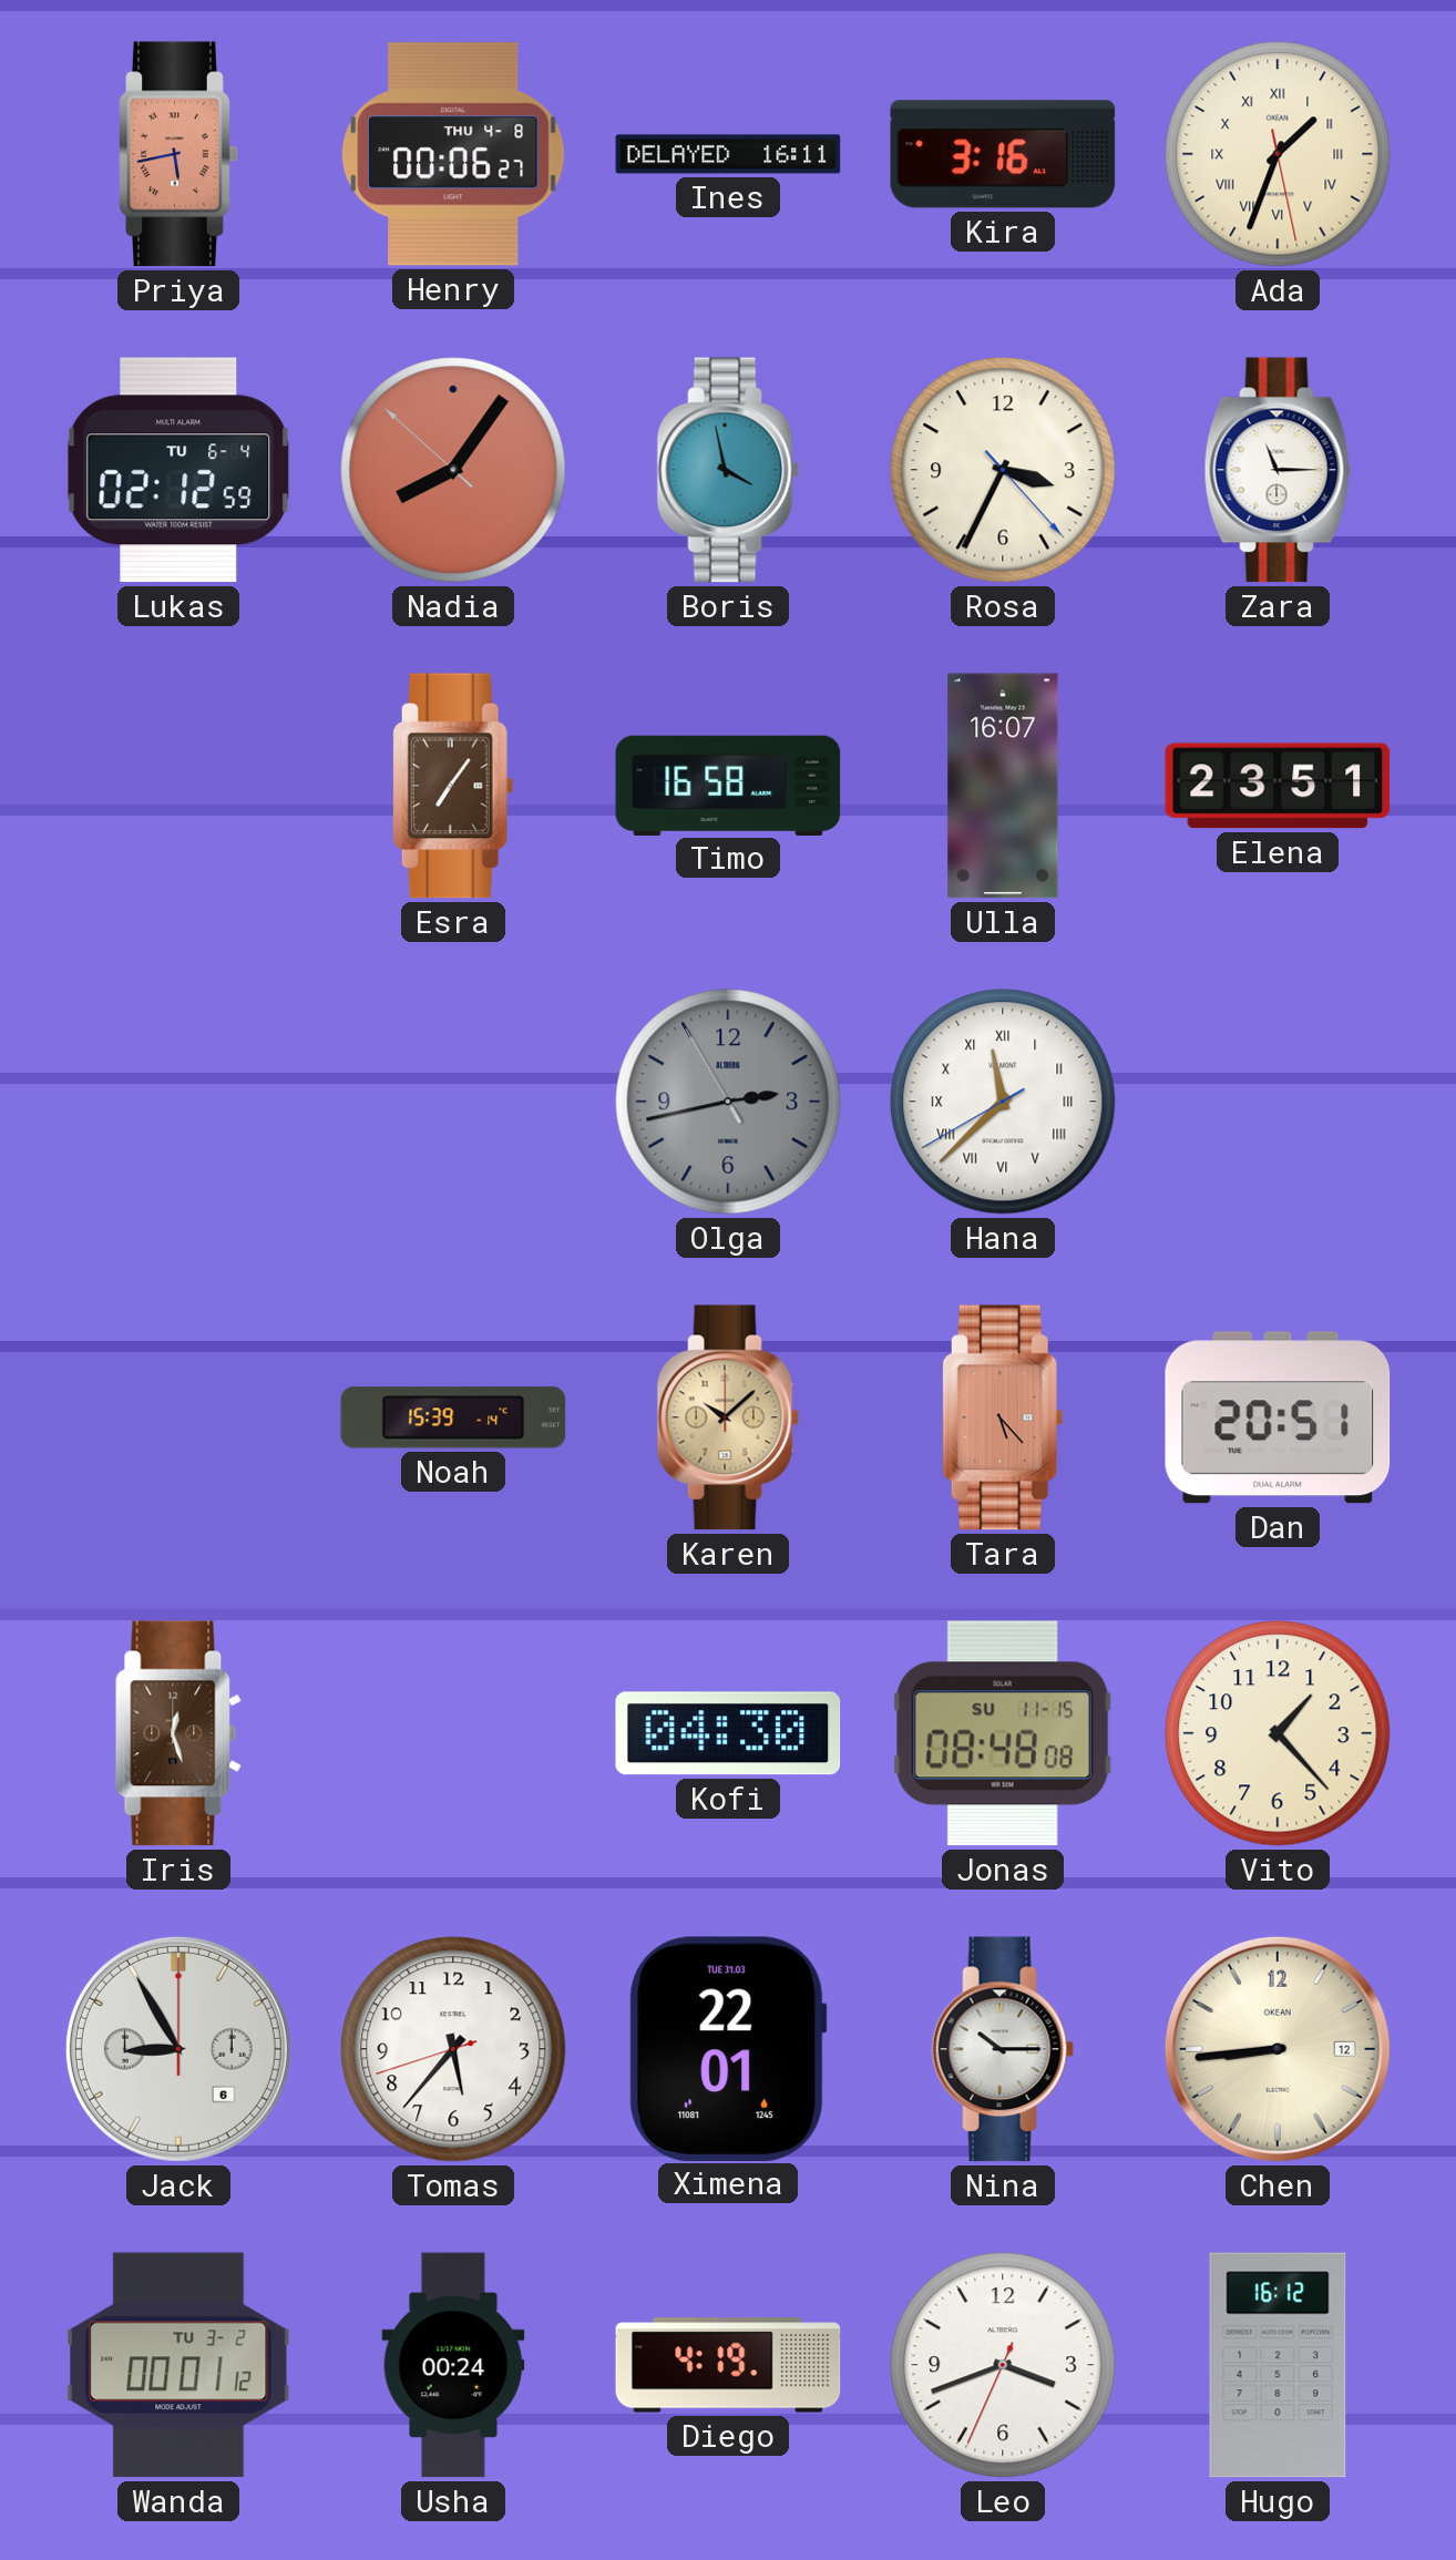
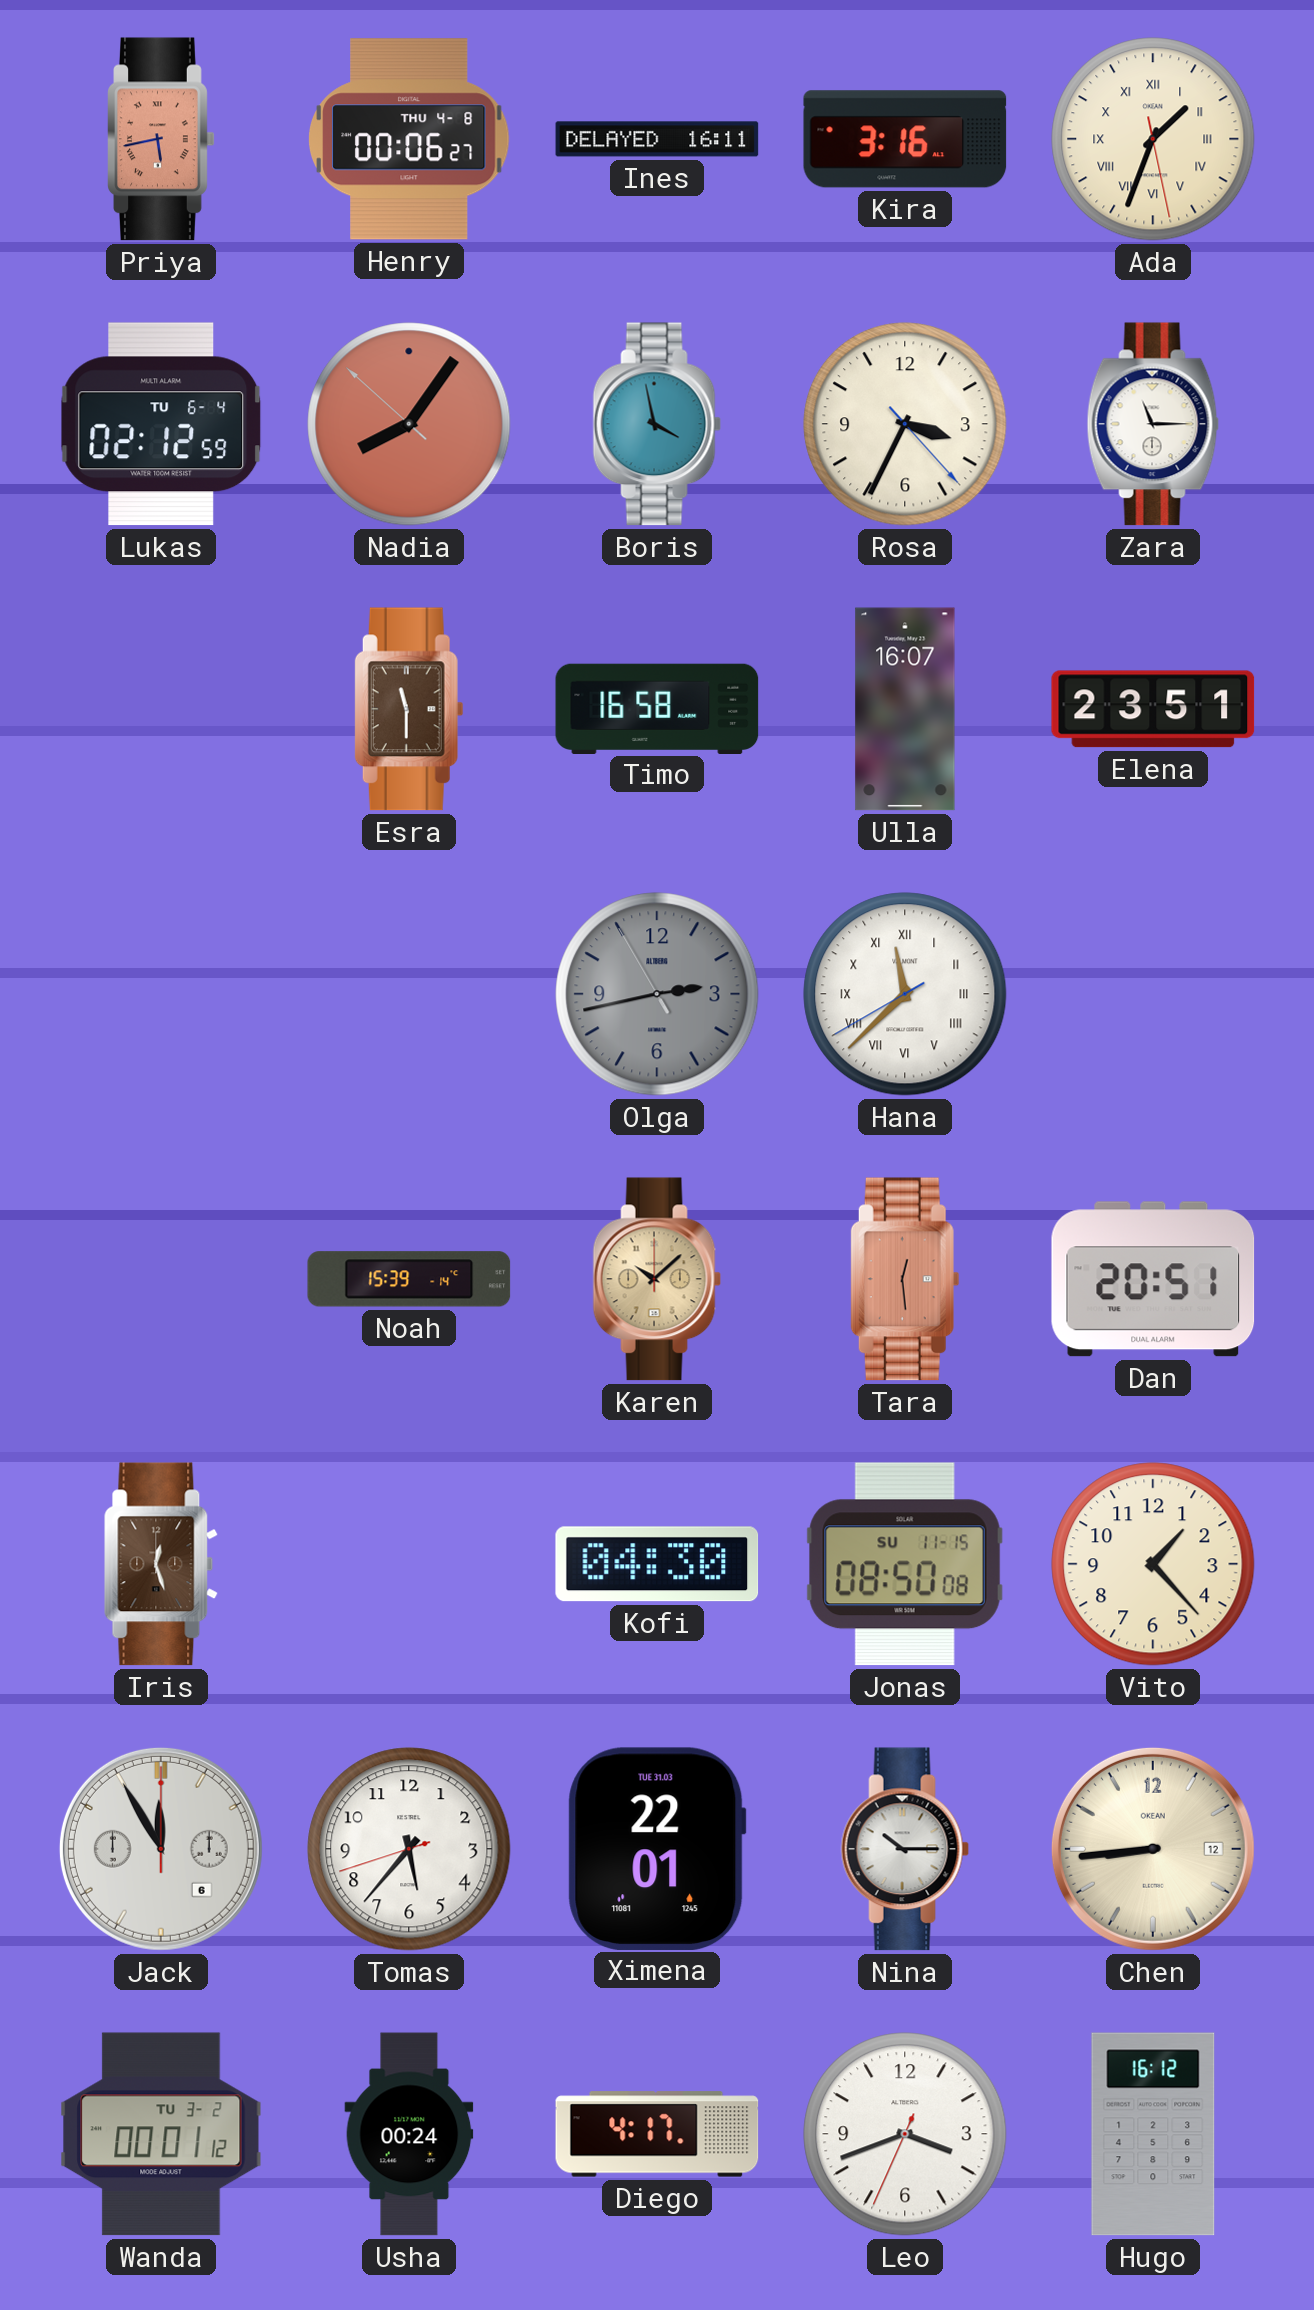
Esra: 7:06 -> 11:30
Tara: 5:23 -> 12:29
Jonas: 08:48 -> 08:50
Jack: 8:55 -> 11:55
Diego: 4:19 -> 4:17
